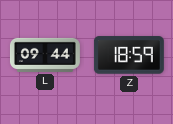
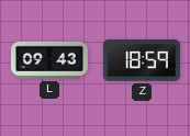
L: 09:44 -> 09:43
